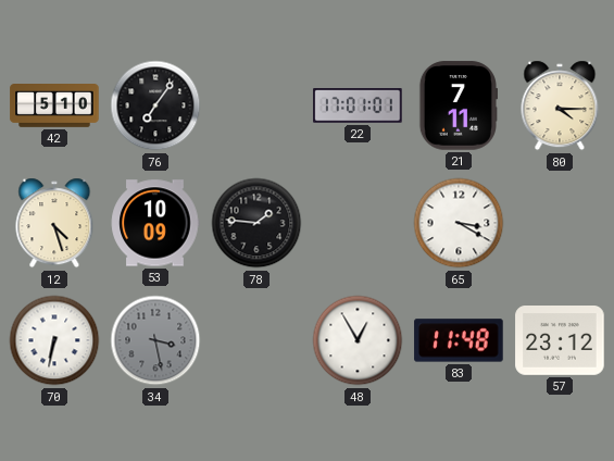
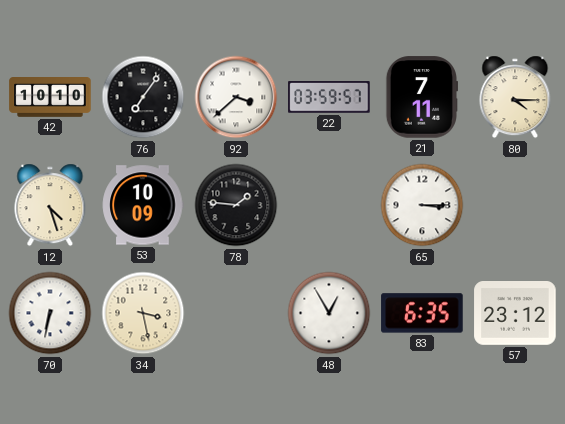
42: 5:10 -> 10:10
92: none -> 3:38
22: 17:01 -> 03:59
65: 3:20 -> 3:15
34 dial: grey -> cream
83: 11:48 -> 6:35
